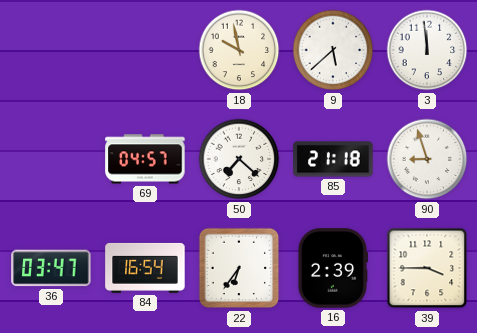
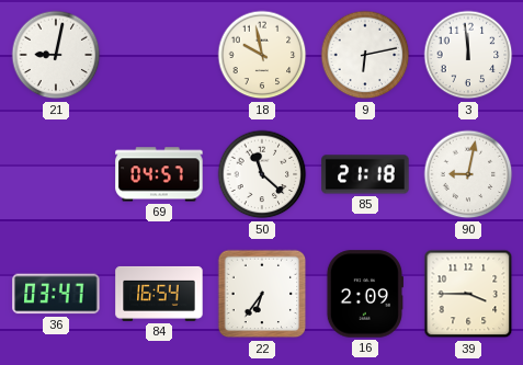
21: none -> 9:02
9: 5:38 -> 6:13
50: 7:22 -> 11:22
90: 8:57 -> 9:02
16: 2:39 -> 2:09
